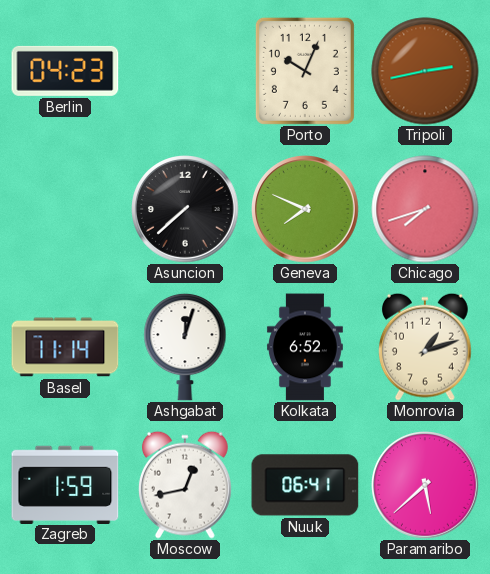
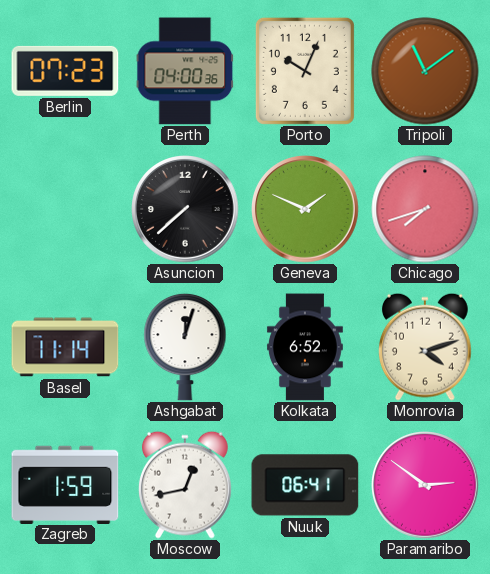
Berlin: 04:23 -> 07:23
Perth: none -> 04:00
Tripoli: 2:43 -> 11:09
Geneva: 7:49 -> 1:49
Monrovia: 1:12 -> 4:12
Paramaribo: 5:38 -> 2:51
